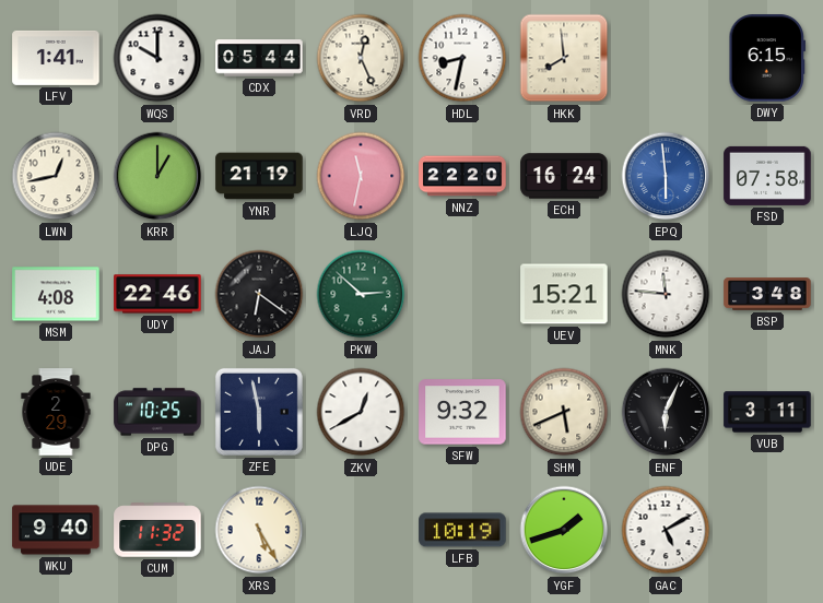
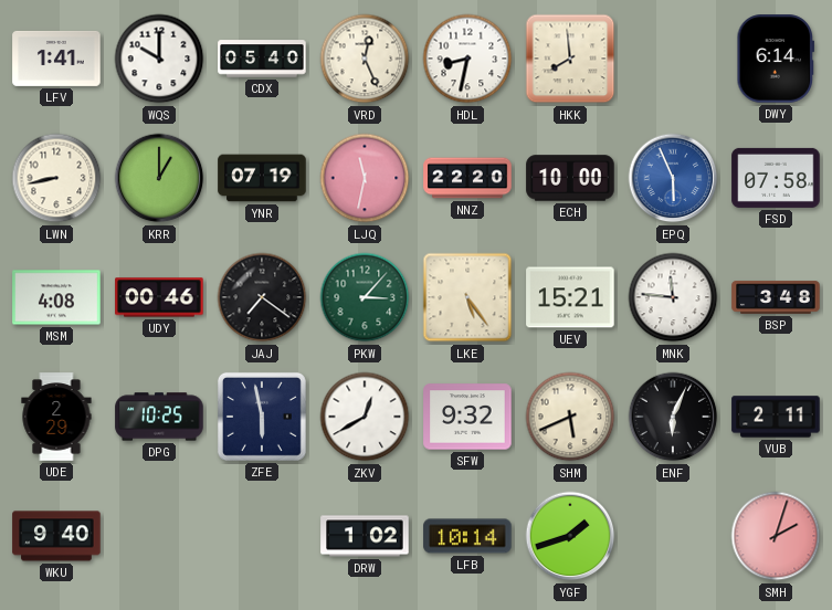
CDX: 05:44 -> 05:40
DWY: 6:15 -> 6:14
LWN: 12:43 -> 8:43
YNR: 21:19 -> 07:19
ECH: 16:24 -> 10:00
EPQ: 5:59 -> 5:56
UDY: 22:46 -> 00:46
JAJ: 6:21 -> 7:21
PKW: 2:52 -> 3:07
LKE: none -> 5:24
VUB: 3:11 -> 2:11
CUM: 11:32 -> none
XRS: 5:25 -> none
DRW: none -> 1:02
LFB: 10:19 -> 10:14
GAC: 5:10 -> none
SMH: none -> 2:03
